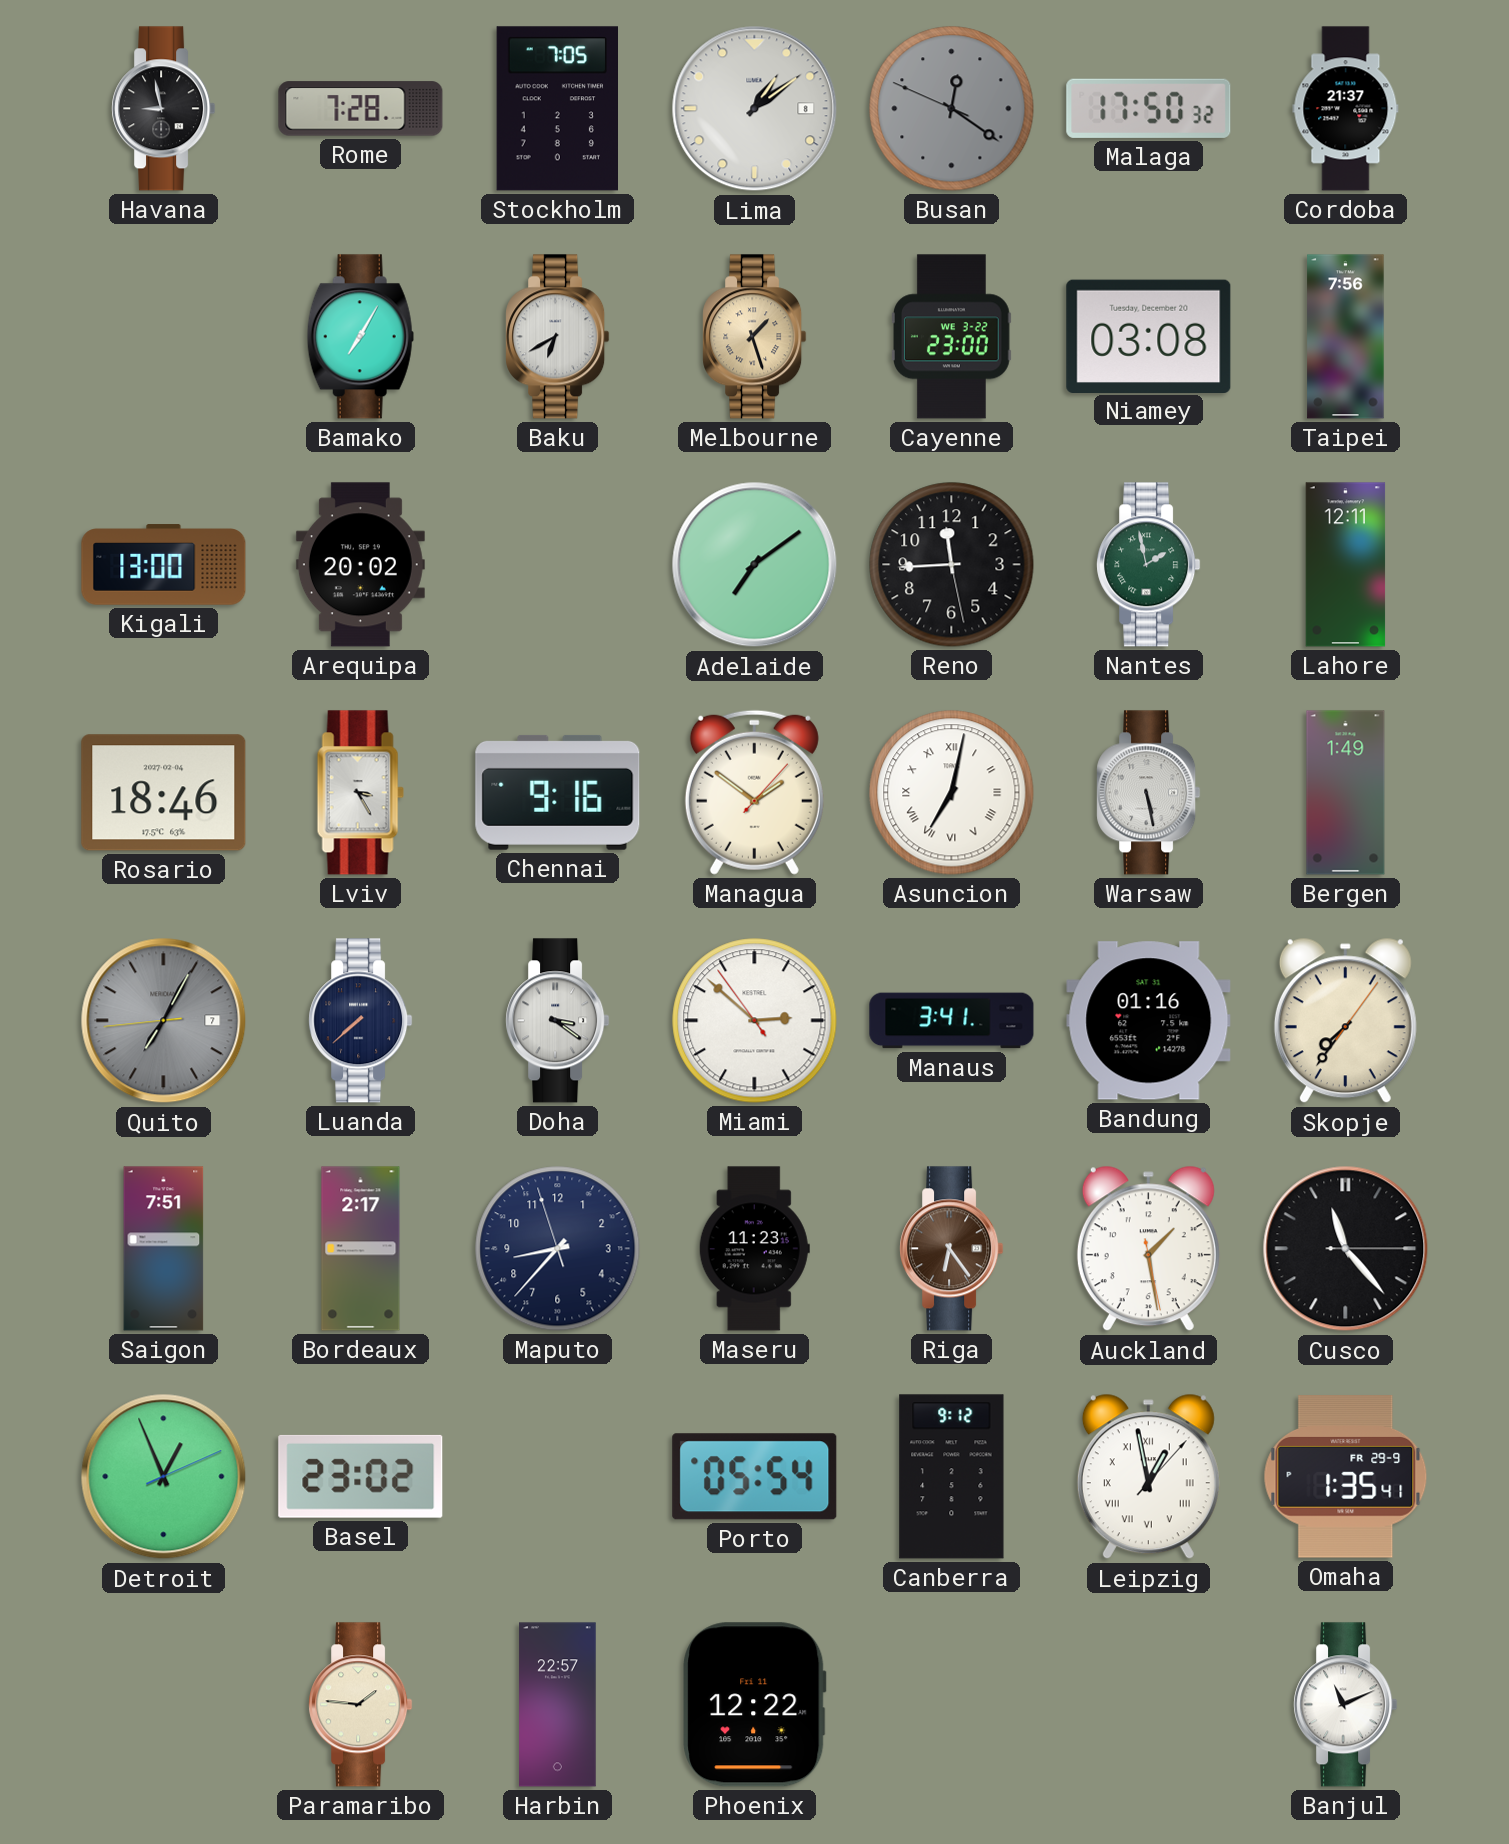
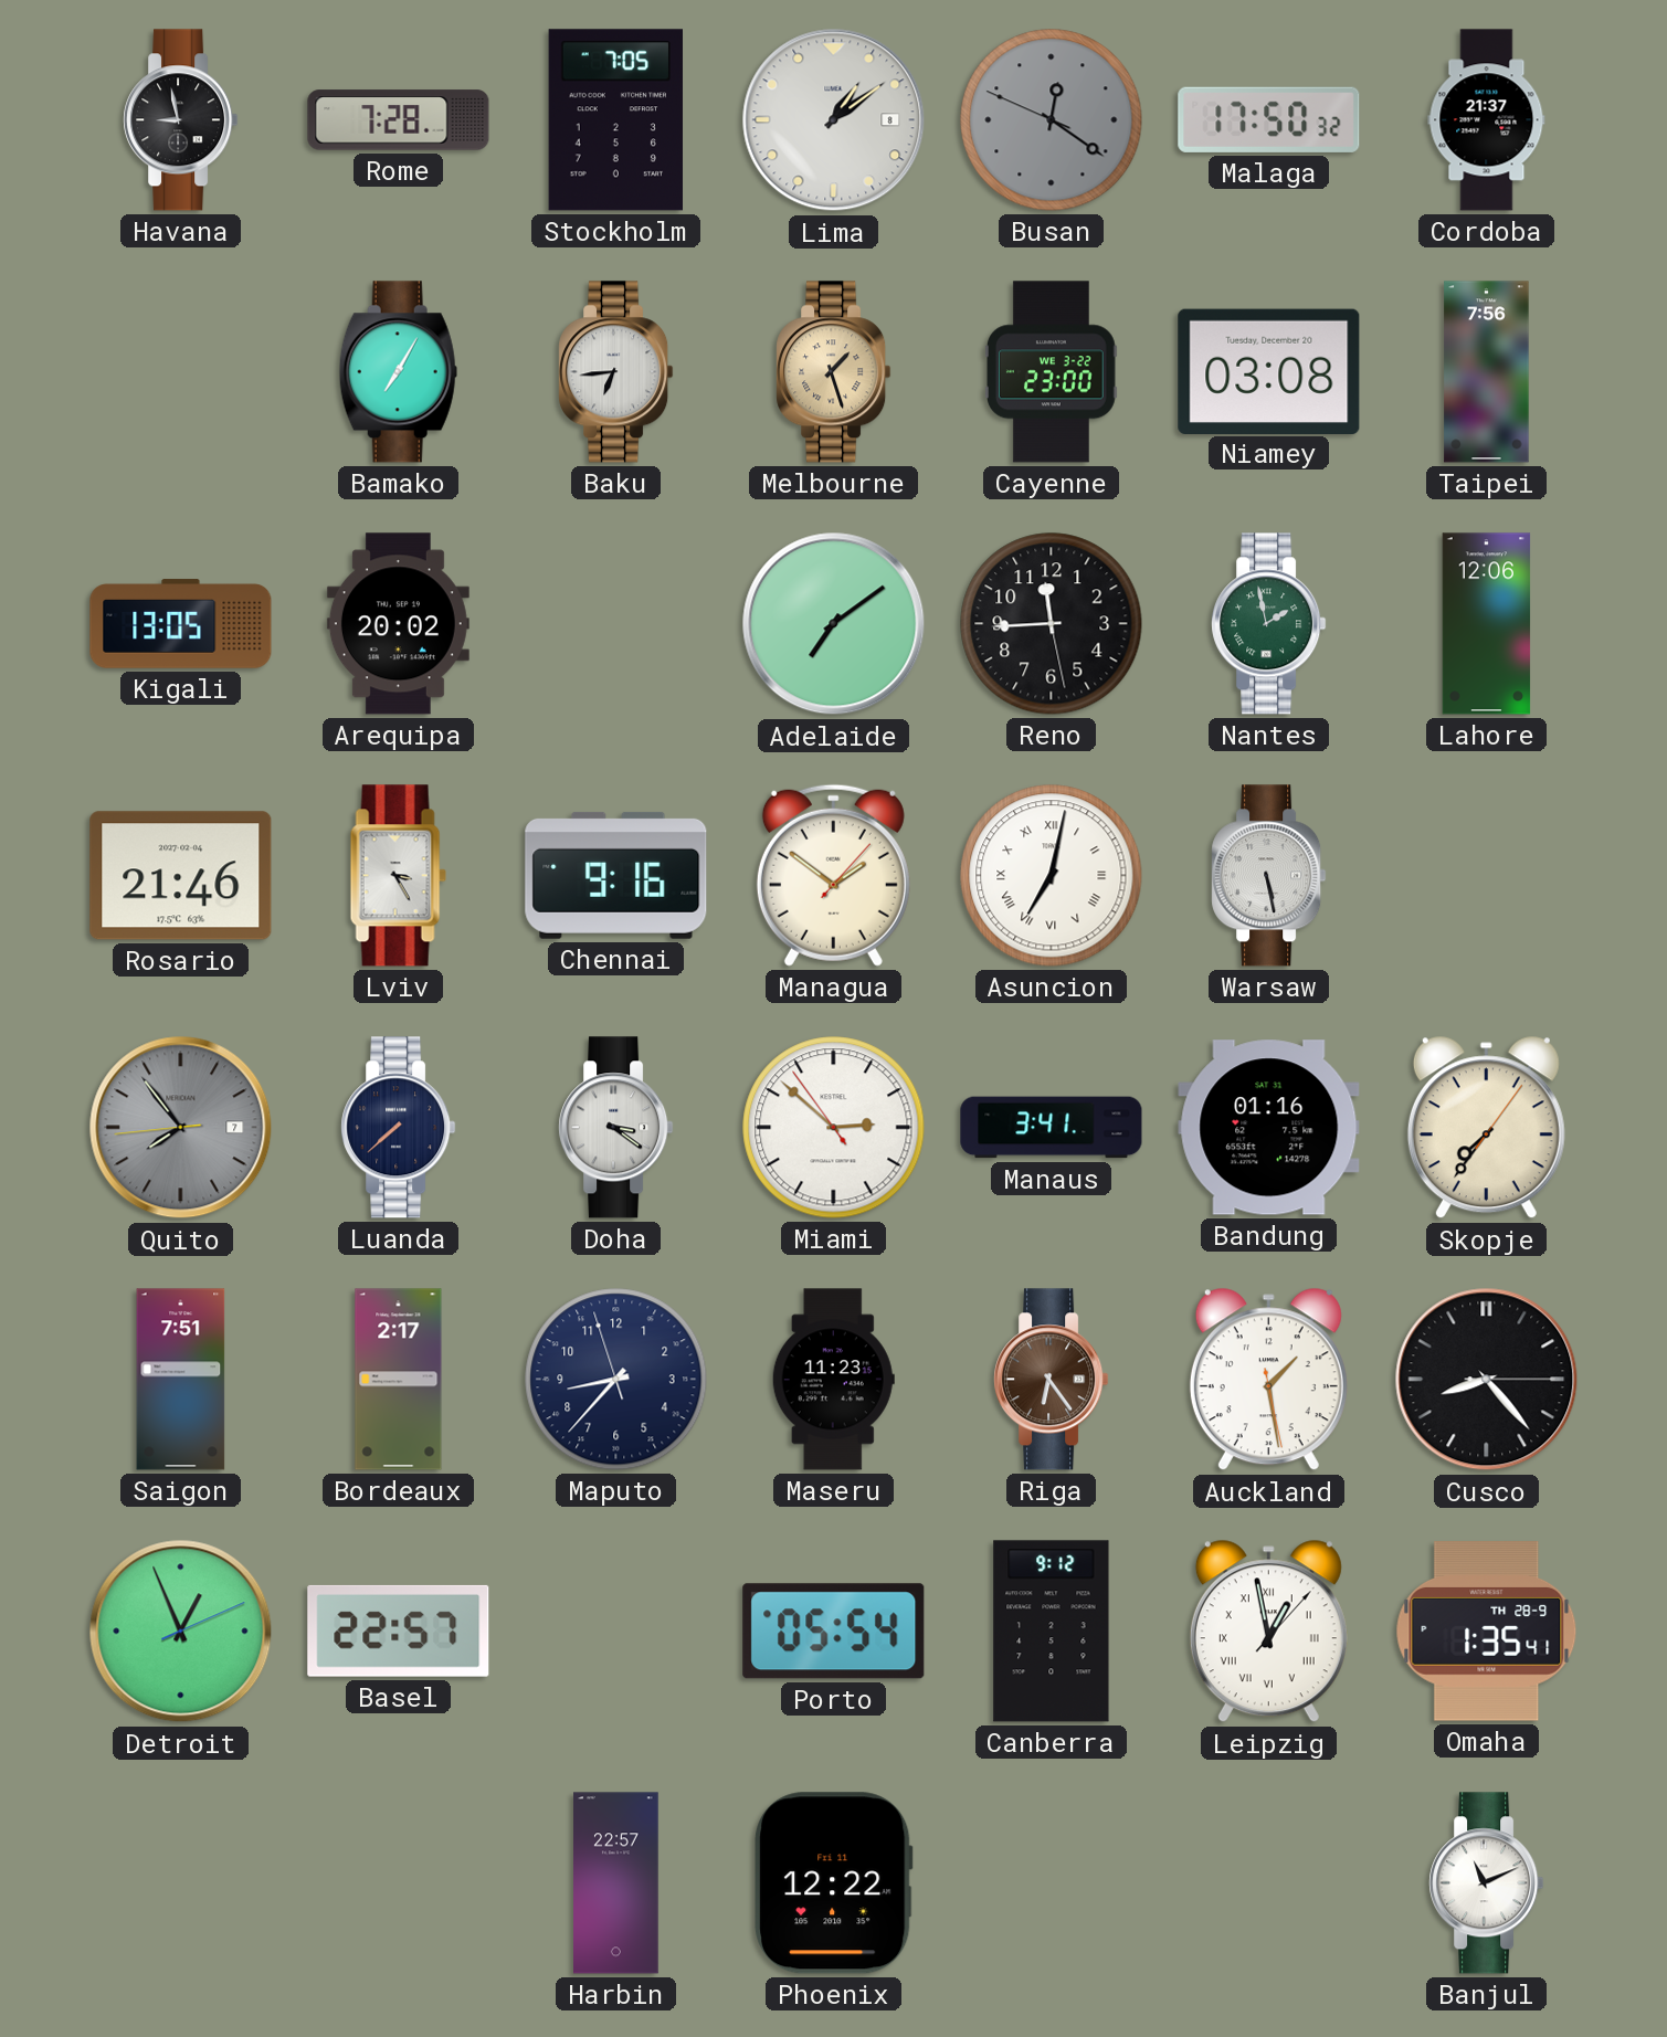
Baku: 6:40 -> 6:44
Kigali: 13:00 -> 13:05
Lahore: 12:11 -> 12:06
Rosario: 18:46 -> 21:46
Bergen: 1:49 -> none
Quito: 7:04 -> 7:53
Cusco: 11:23 -> 8:23
Basel: 23:02 -> 22:57
Omaha date: FR 29-9 -> TH 28-9
Paramaribo: 1:46 -> none
